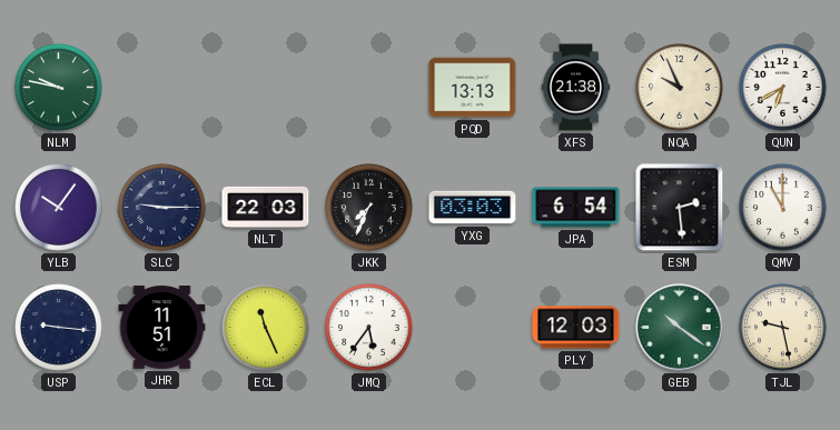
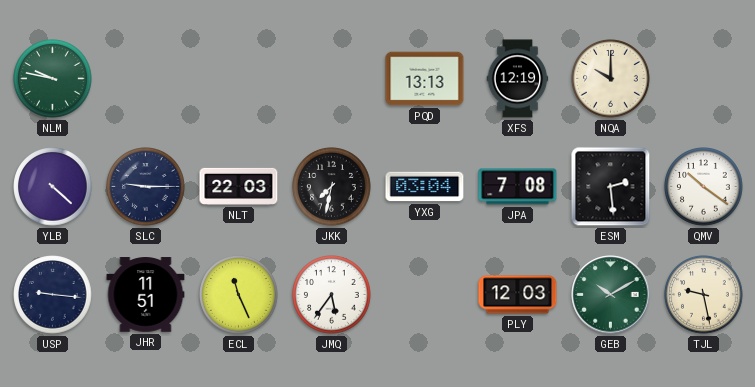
XFS: 21:38 -> 12:19
NQA: 9:56 -> 10:00
QUN: 6:40 -> none
YLB: 10:06 -> 4:22
JKK: 7:34 -> 7:32
YXG: 03:03 -> 03:04
JPA: 6:54 -> 7:08
QMV: 11:00 -> 10:21
GEB: 10:21 -> 10:10
